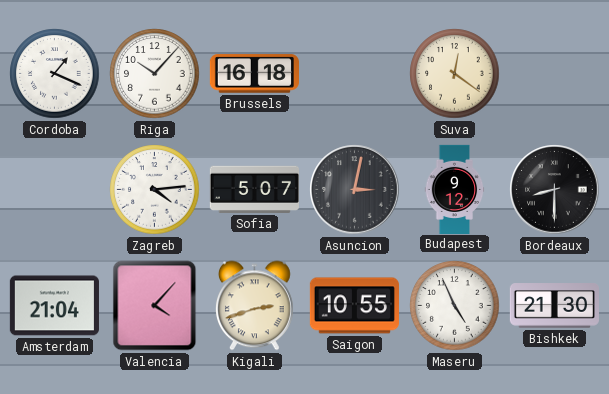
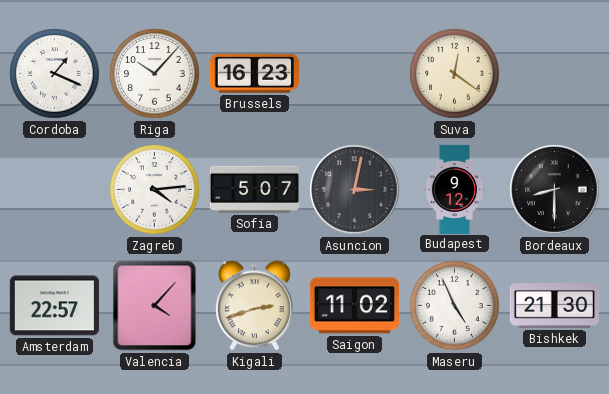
Brussels: 16:18 -> 16:23
Amsterdam: 21:04 -> 22:57
Saigon: 10:55 -> 11:02
